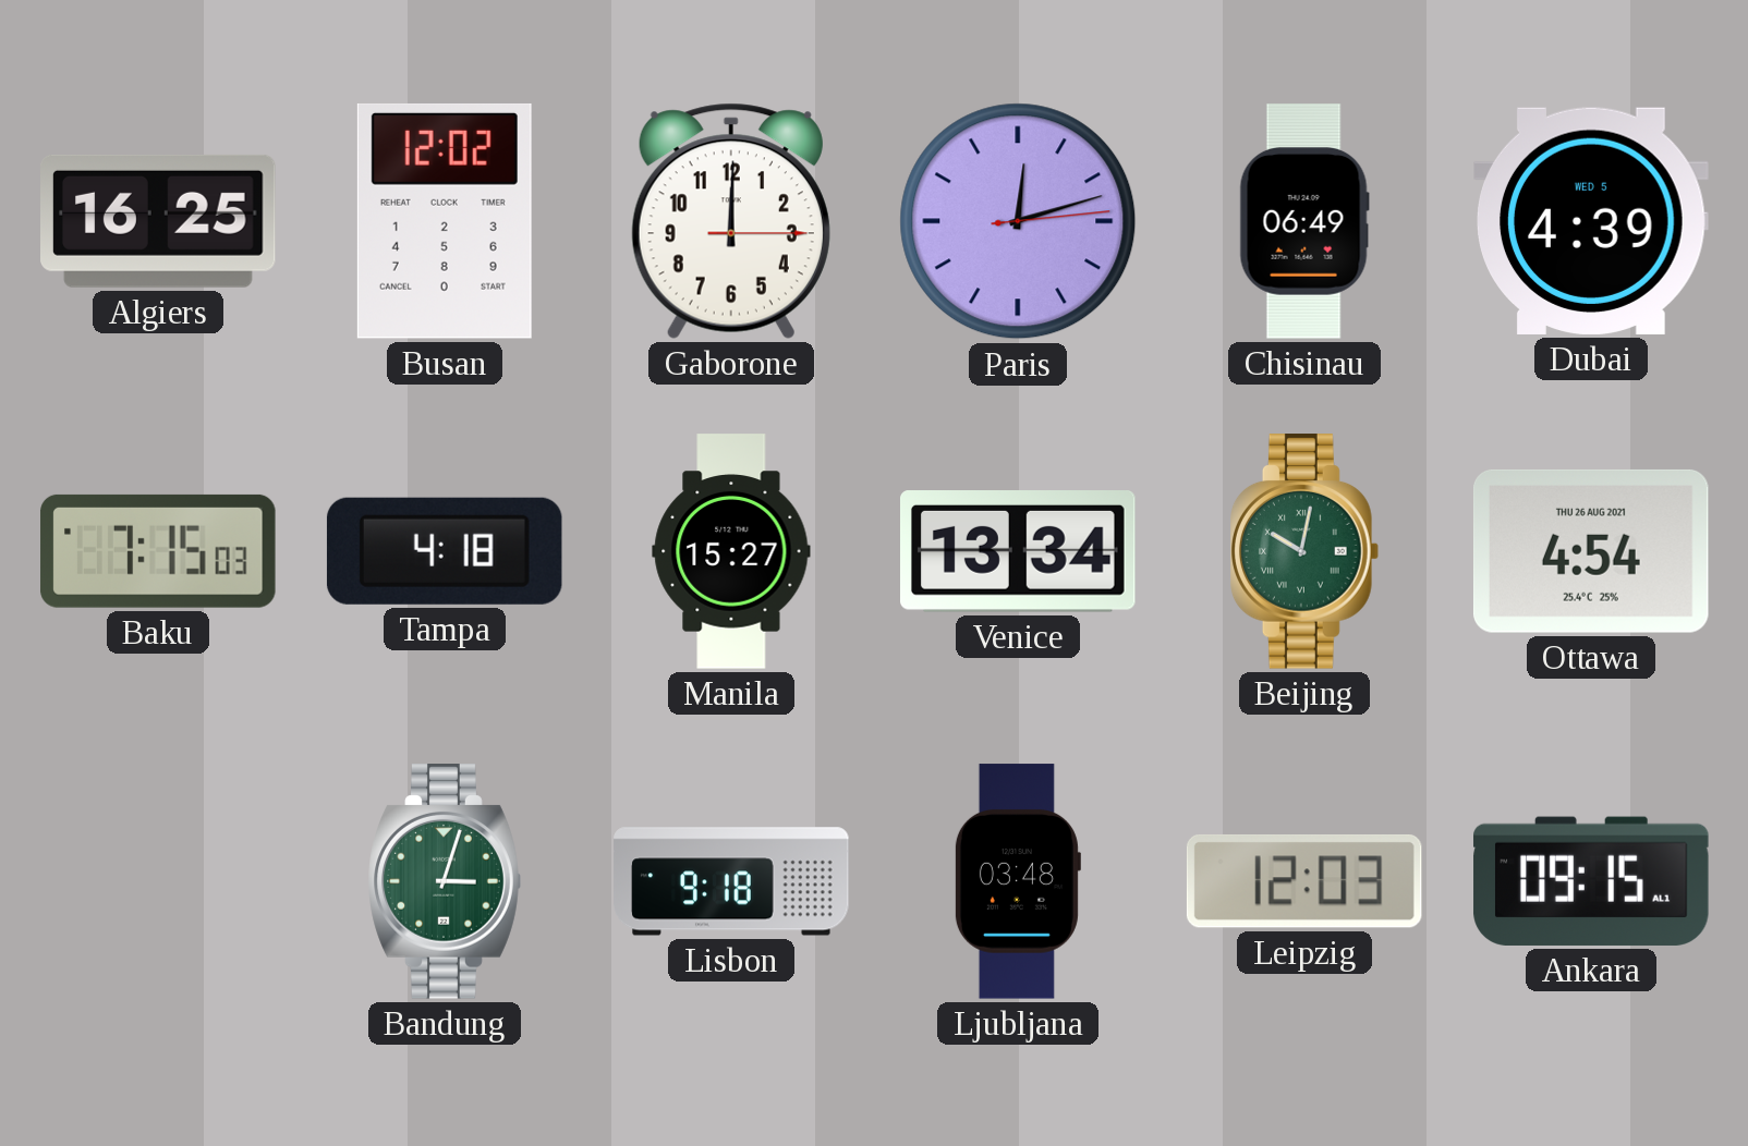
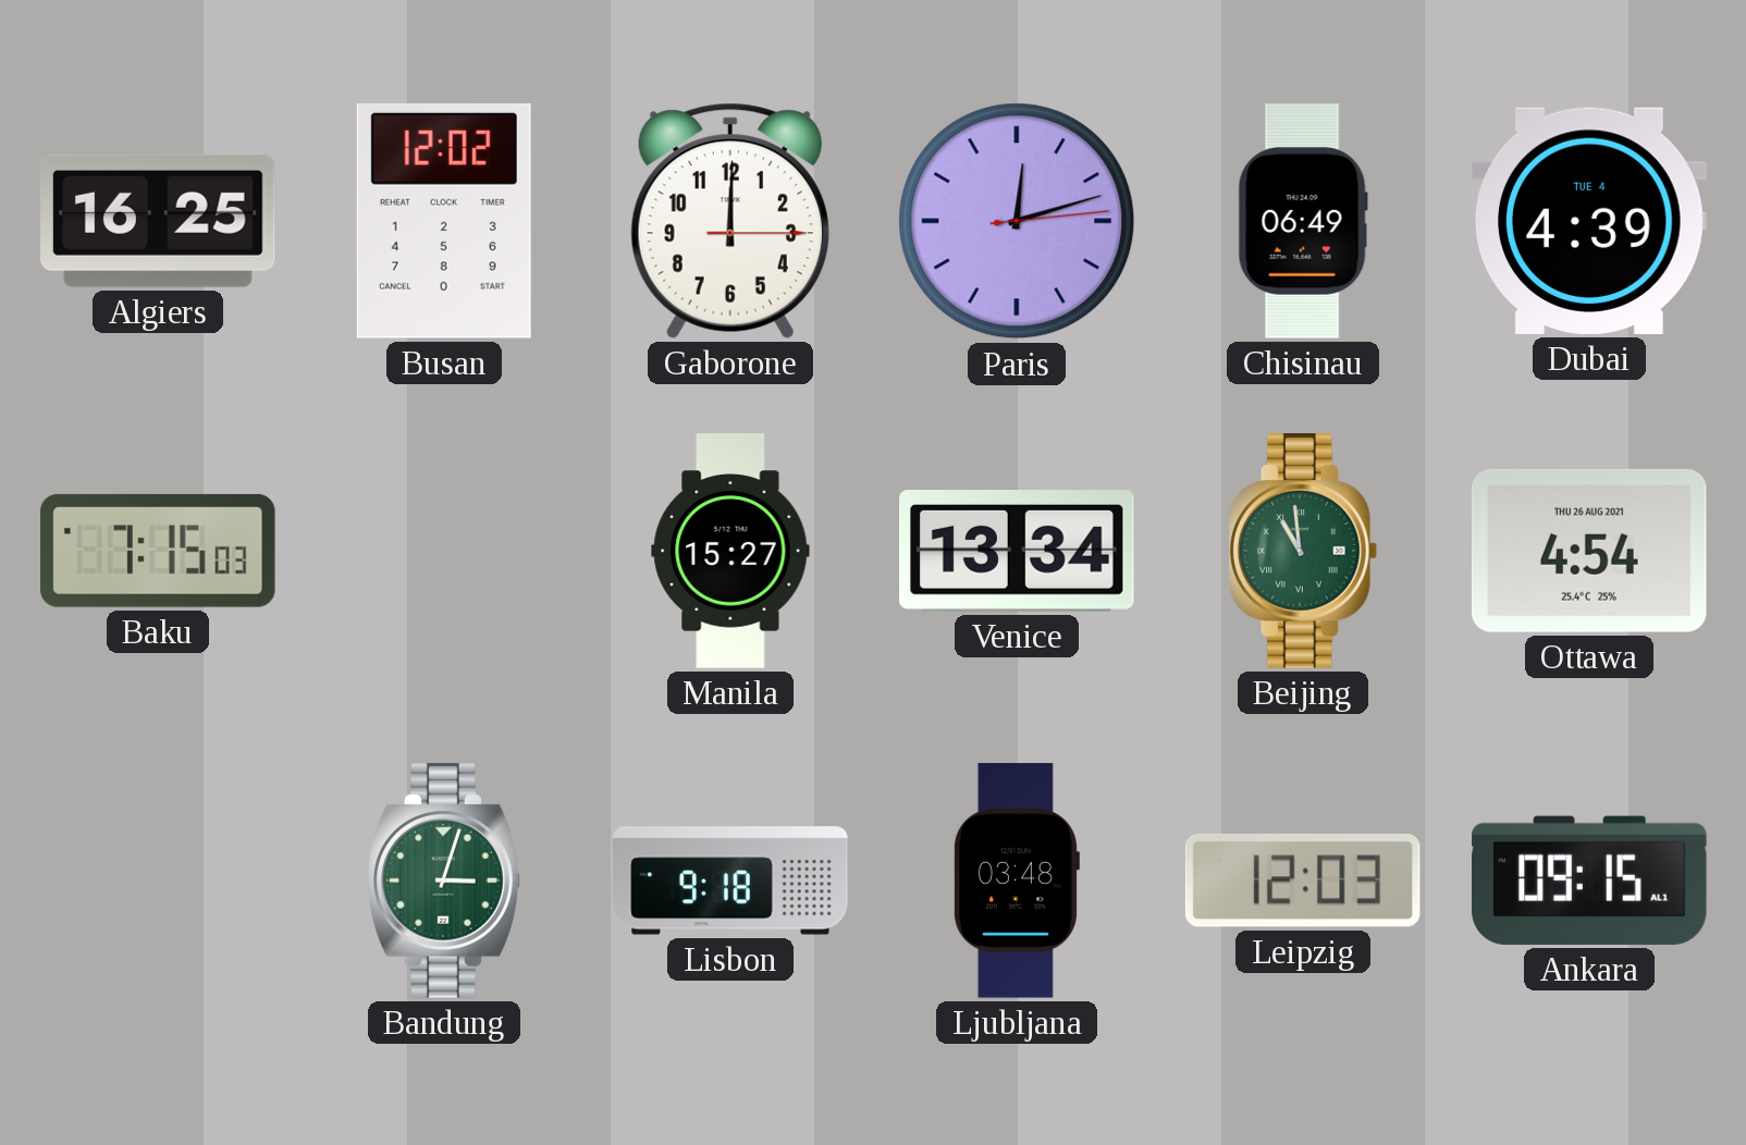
Dubai date: WED 5 -> TUE 4
Tampa: 4:18 -> none
Beijing: 10:02 -> 10:59
